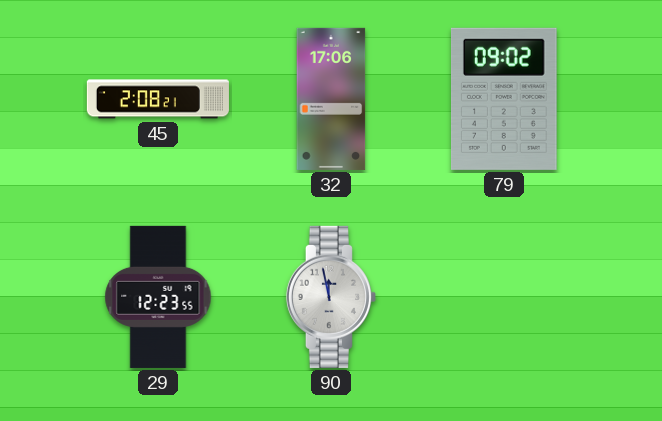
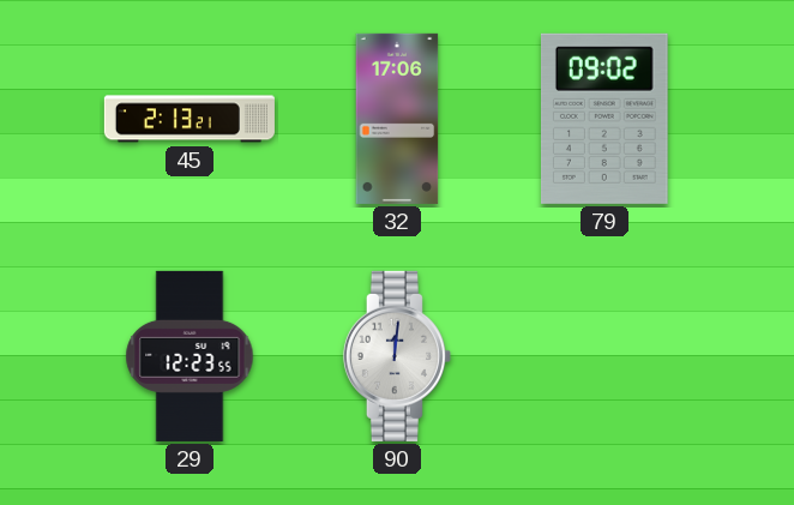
45: 2:08 -> 2:13
90: 11:58 -> 12:01
